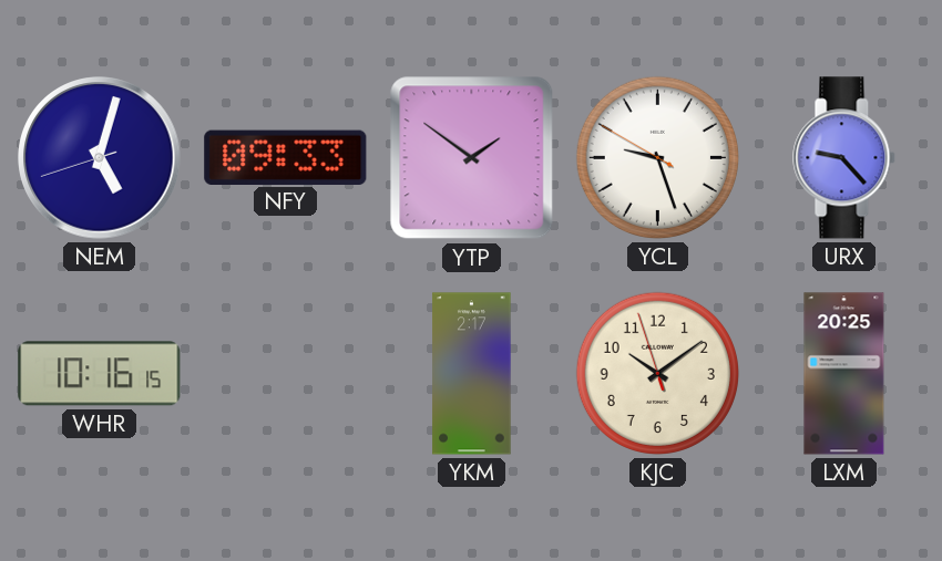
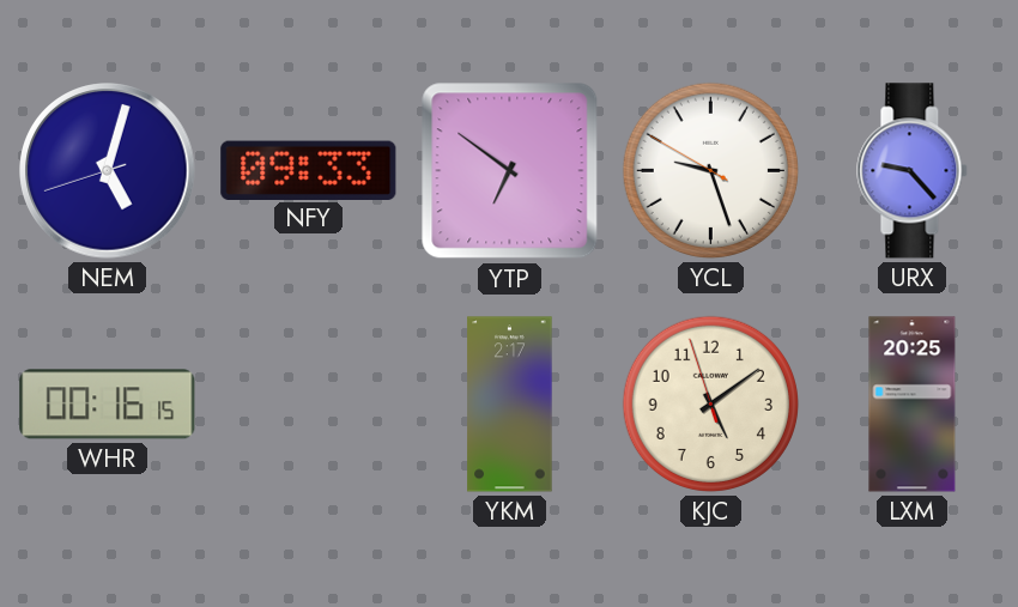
YTP: 1:51 -> 6:51
WHR: 10:16 -> 00:16
KJC: 10:08 -> 5:08
